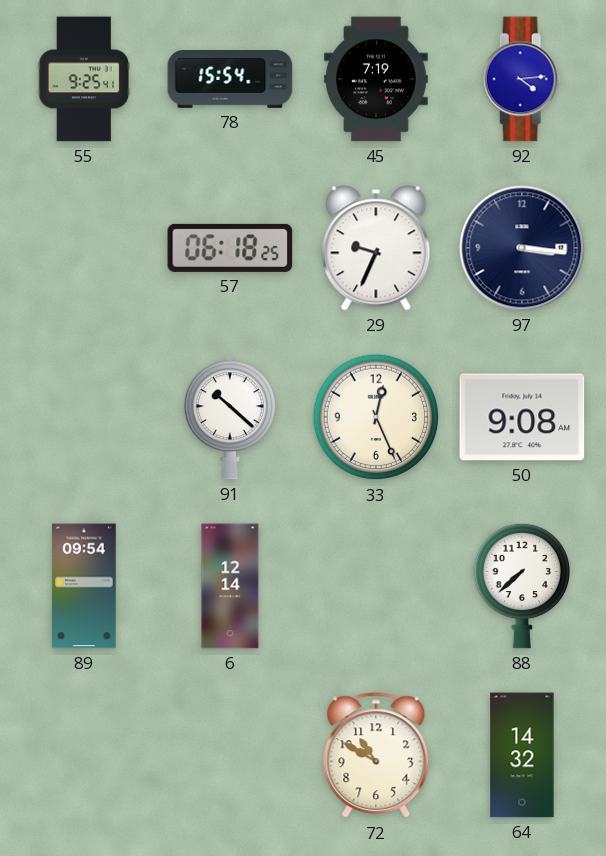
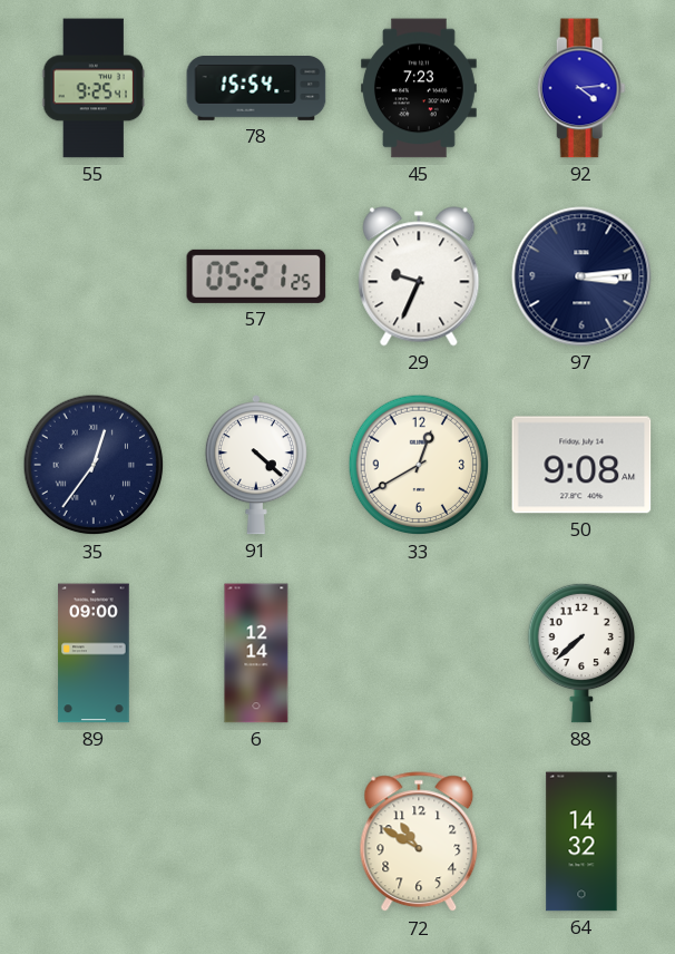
45: 7:19 -> 7:23
57: 06:18 -> 05:21
97: 3:16 -> 3:14
35: none -> 12:36
91: 10:22 -> 4:22
33: 12:26 -> 12:40
89: 09:54 -> 09:00
